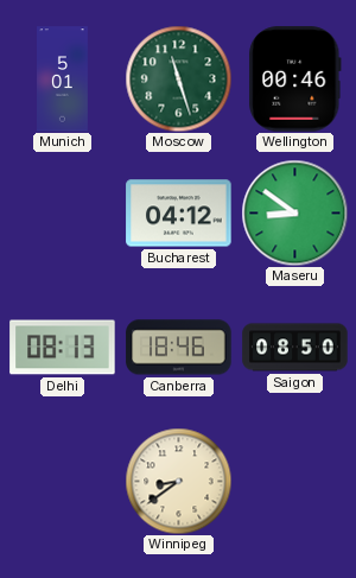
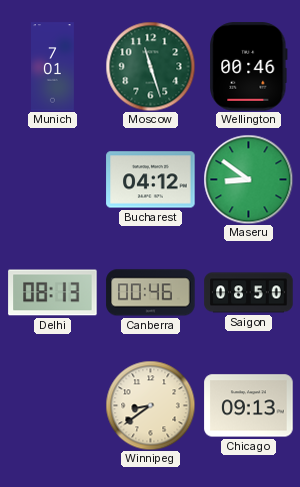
Munich: 5:01 -> 7:01
Canberra: 18:46 -> 00:46
Chicago: none -> 09:13
